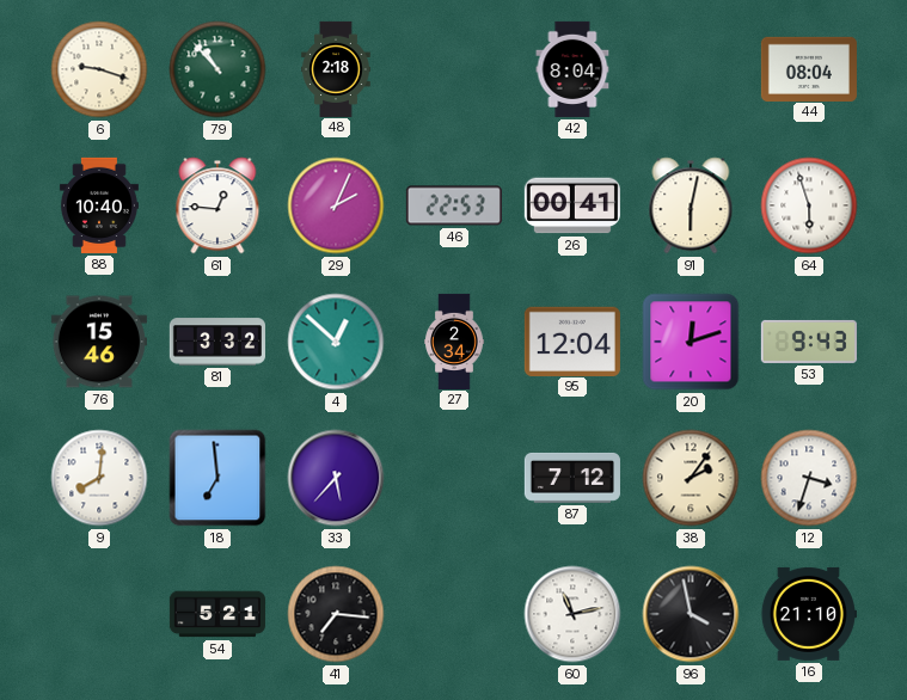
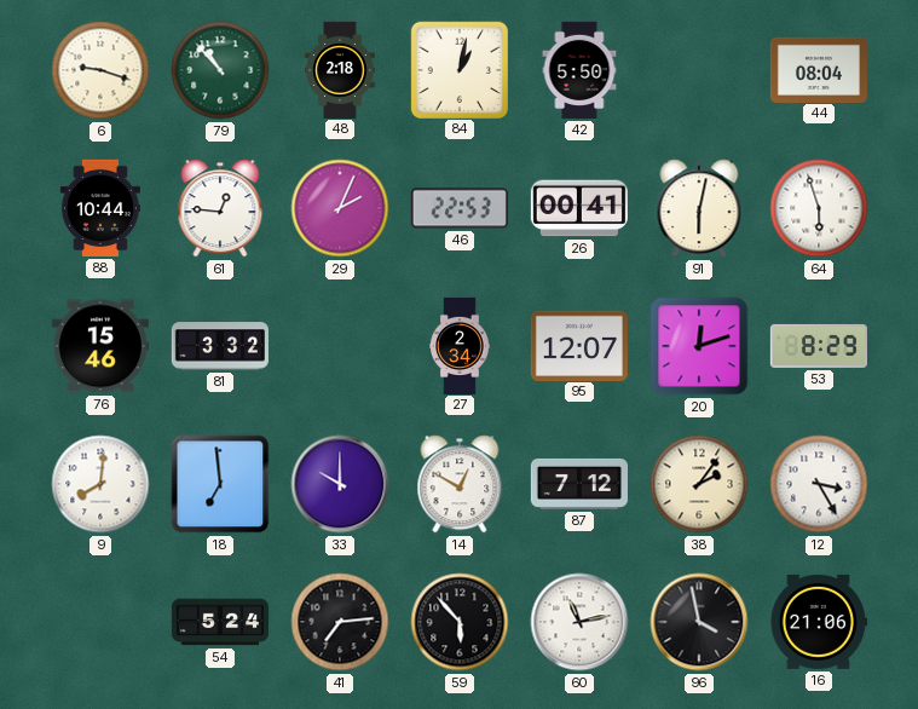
84: none -> 1:02
42: 8:04 -> 5:50
88: 10:40 -> 10:44
4: 12:52 -> none
95: 12:04 -> 12:07
53: 9:43 -> 8:29
33: 5:37 -> 10:00
14: none -> 12:50
12: 3:33 -> 3:25
54: 5:21 -> 5:24
41: 7:16 -> 7:14
59: none -> 5:53
16: 21:10 -> 21:06
